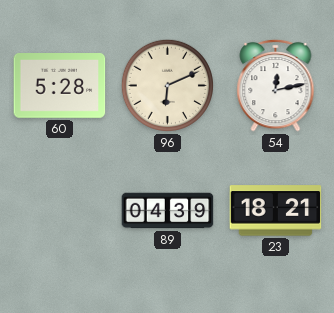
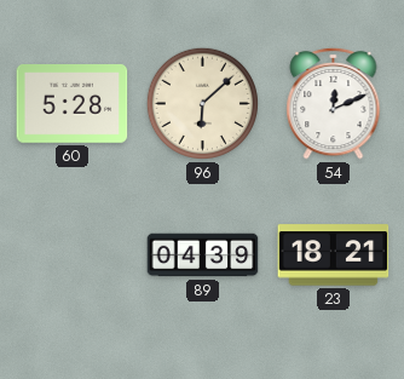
96: 6:11 -> 6:08
54: 12:13 -> 12:11
